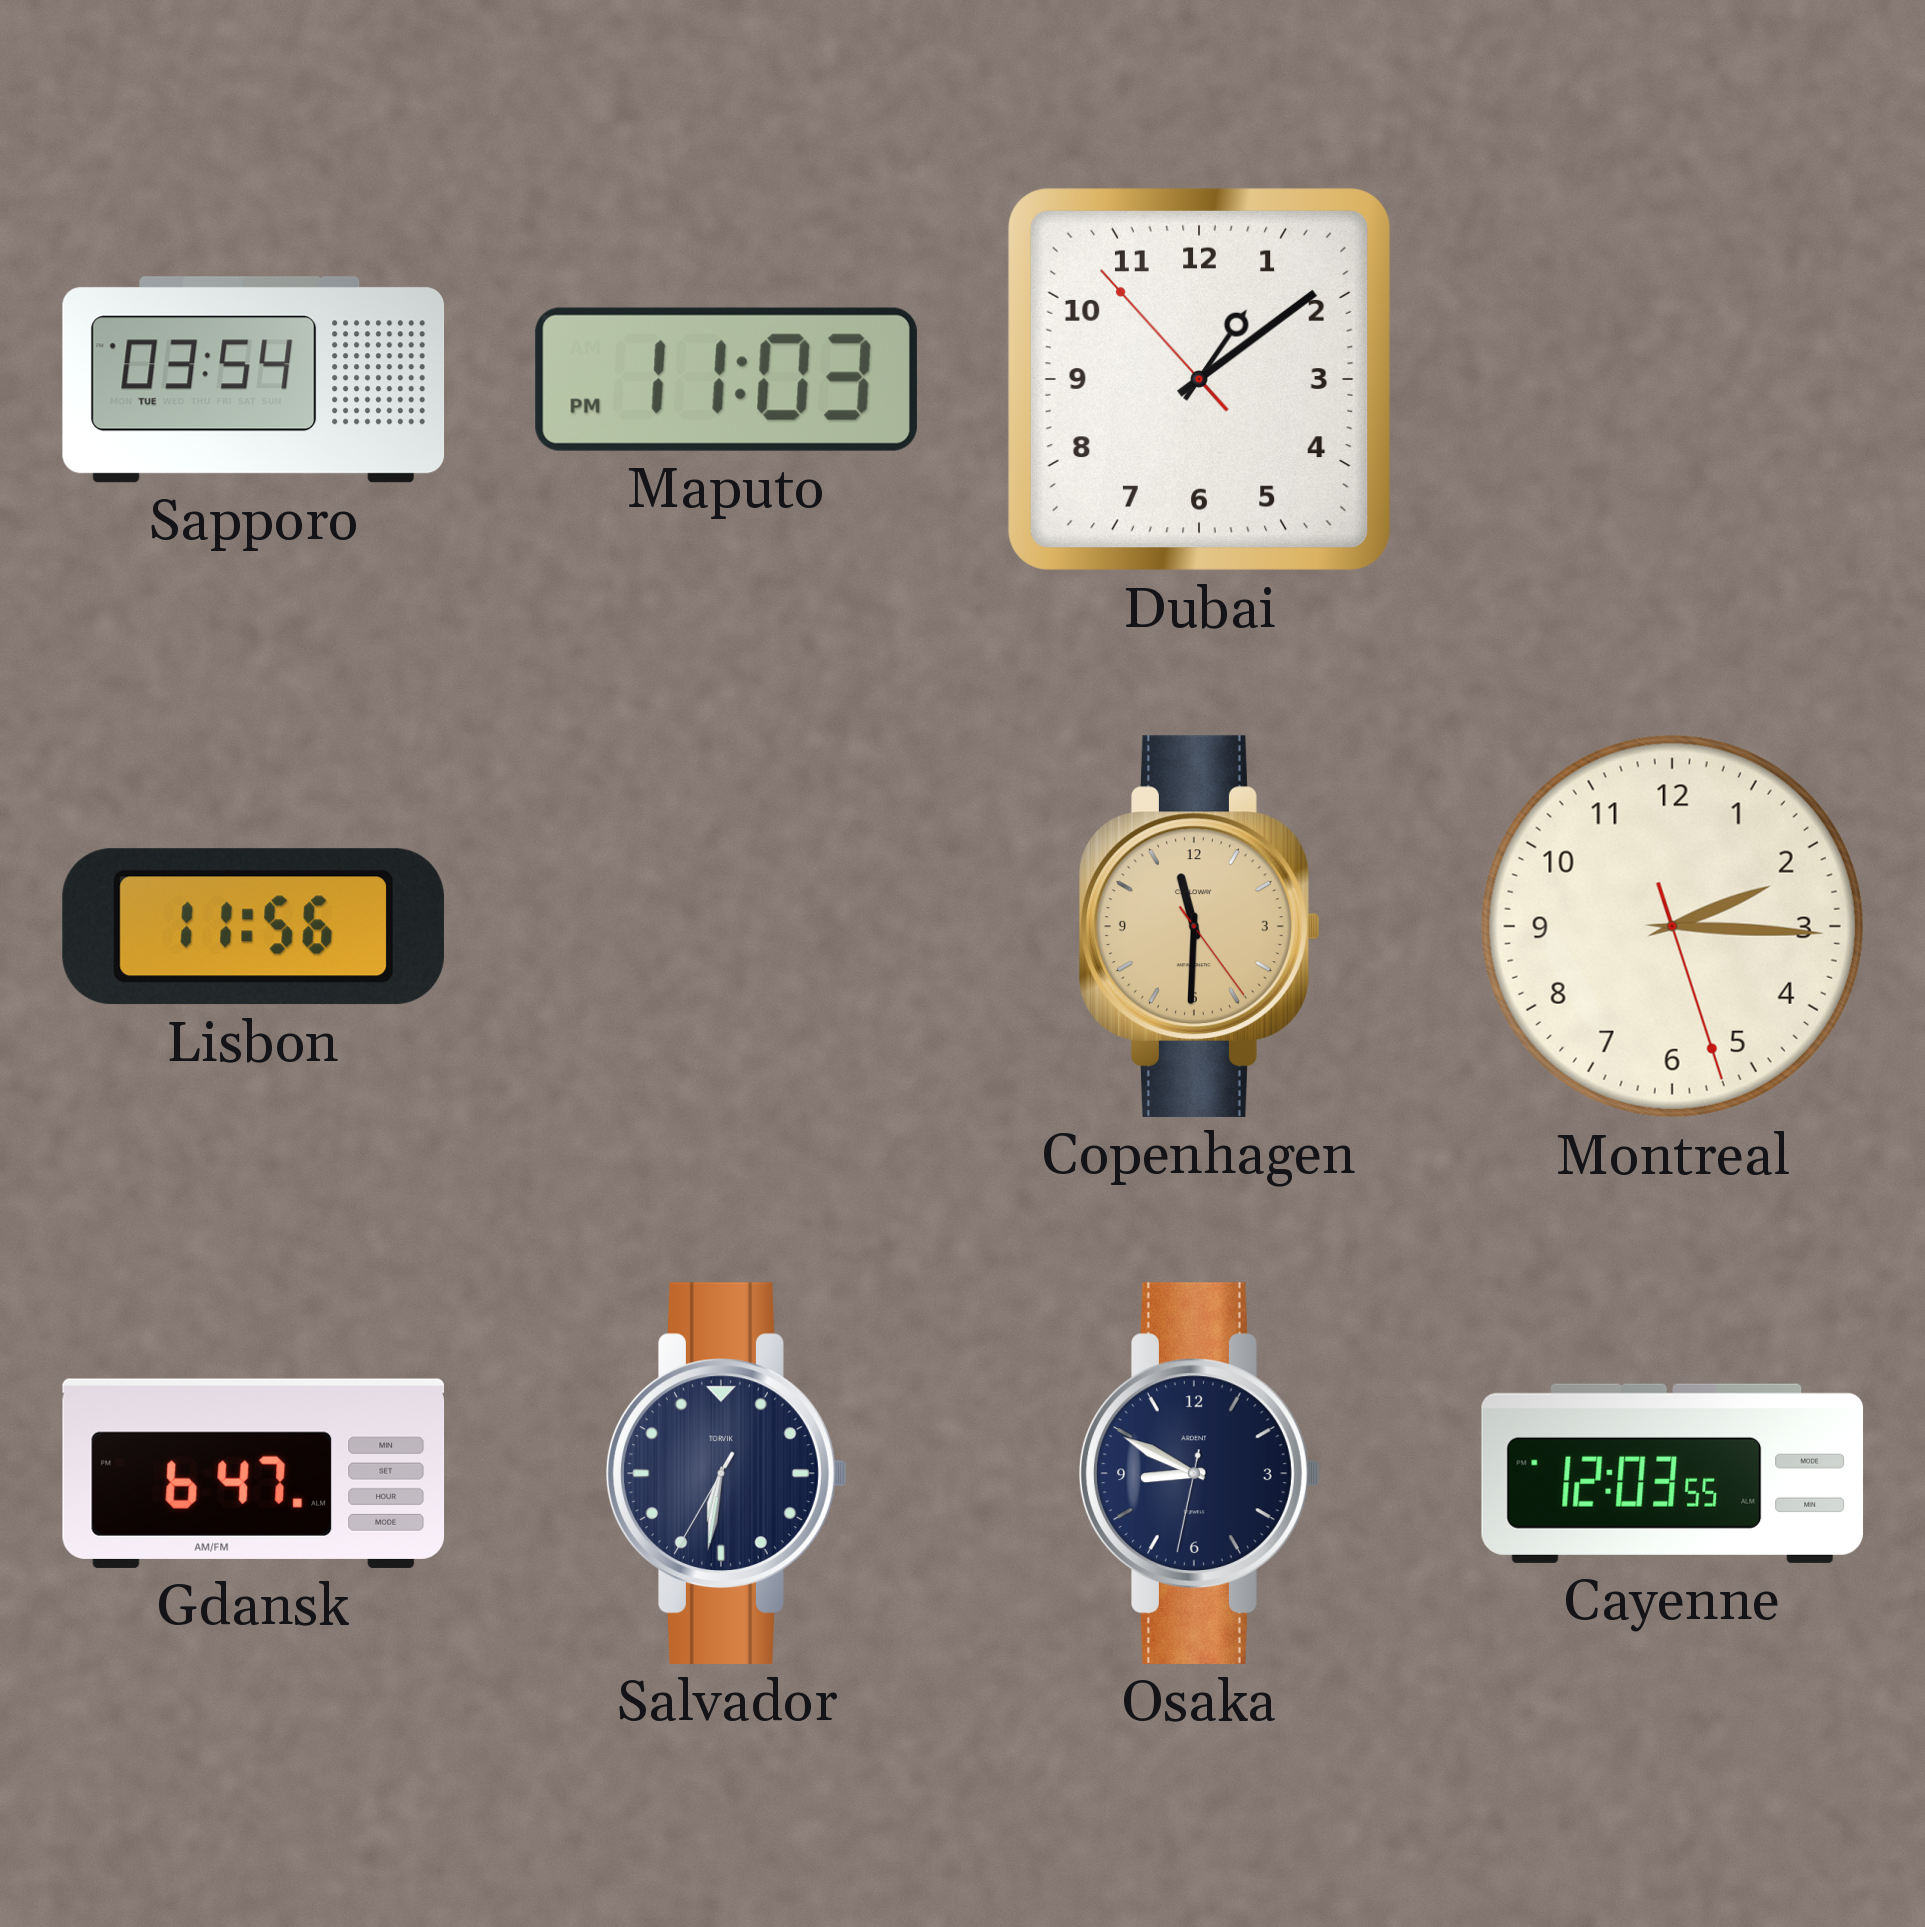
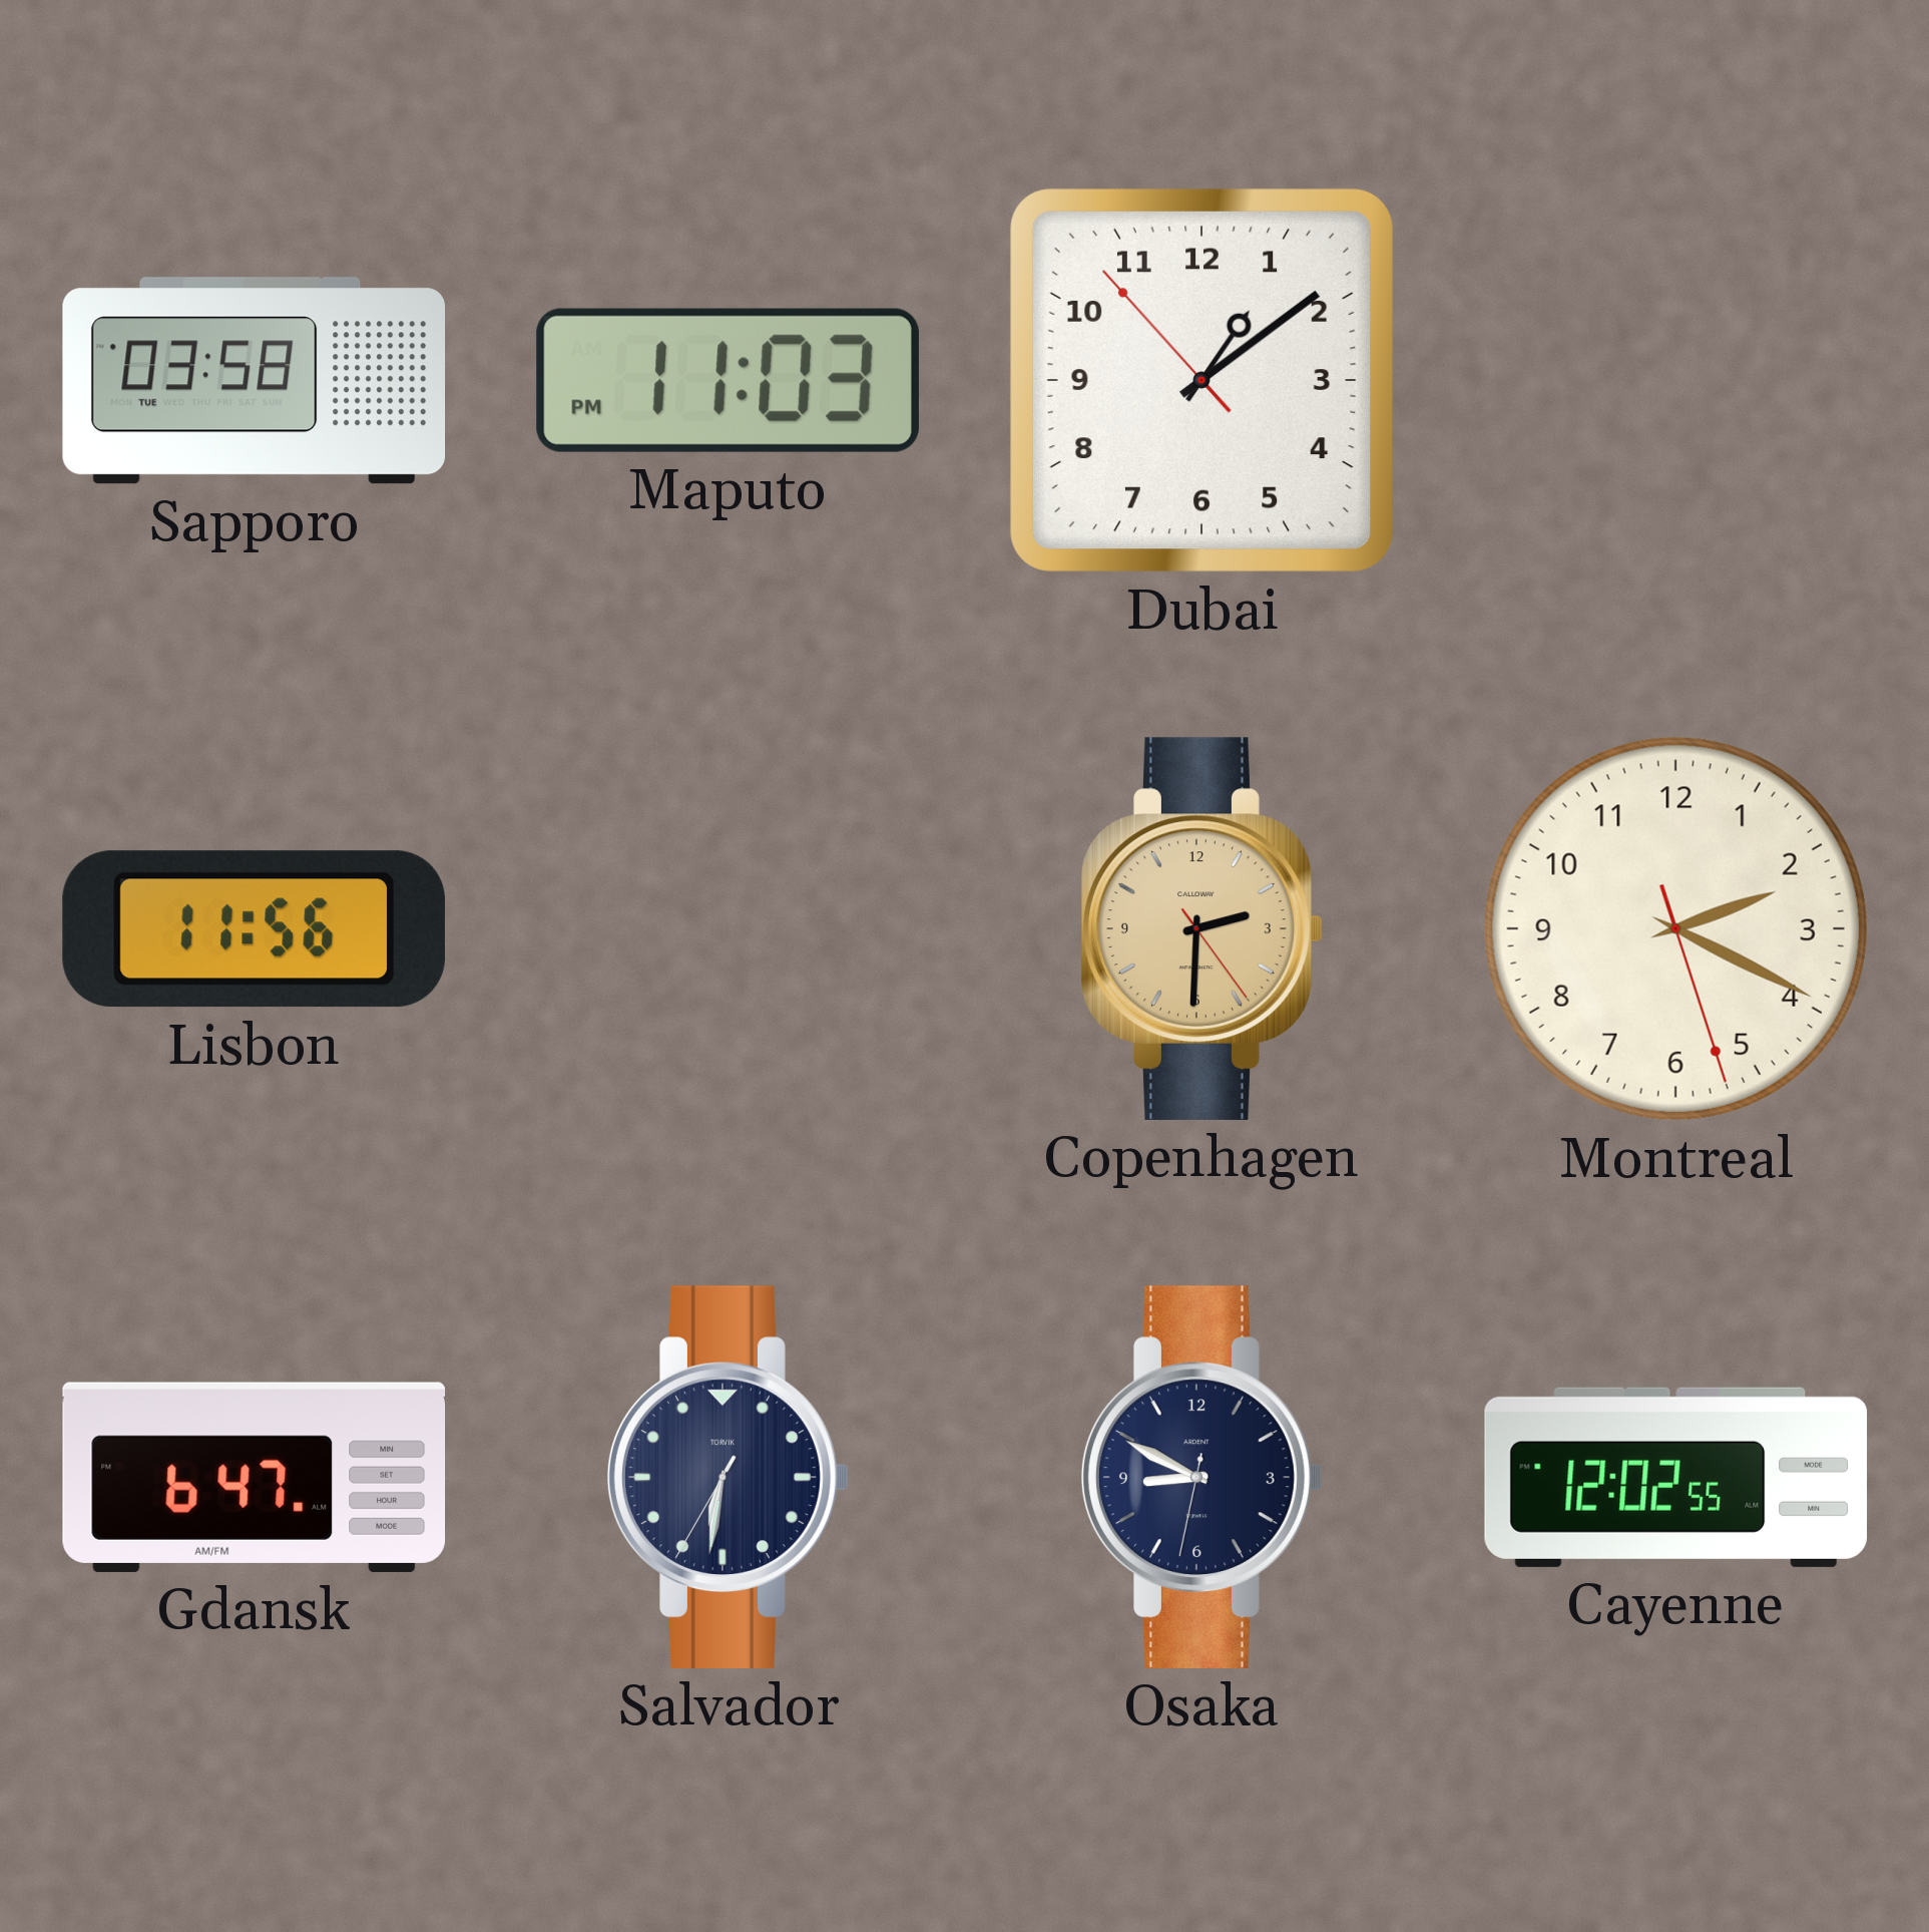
Sapporo: 03:54 -> 03:58
Copenhagen: 11:30 -> 2:30
Montreal: 2:15 -> 2:19
Cayenne: 12:03 -> 12:02
